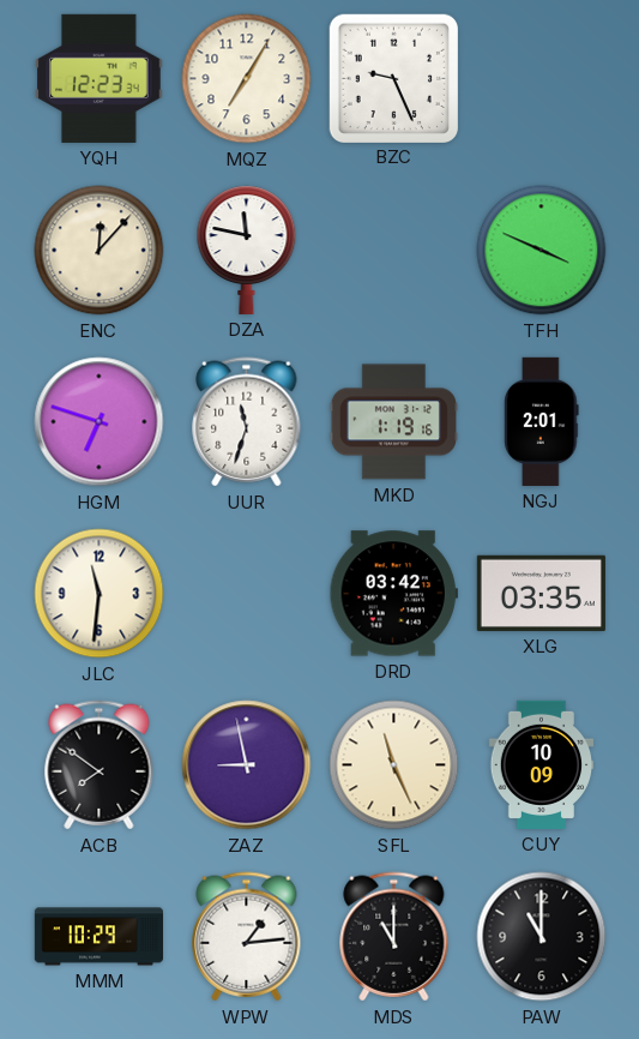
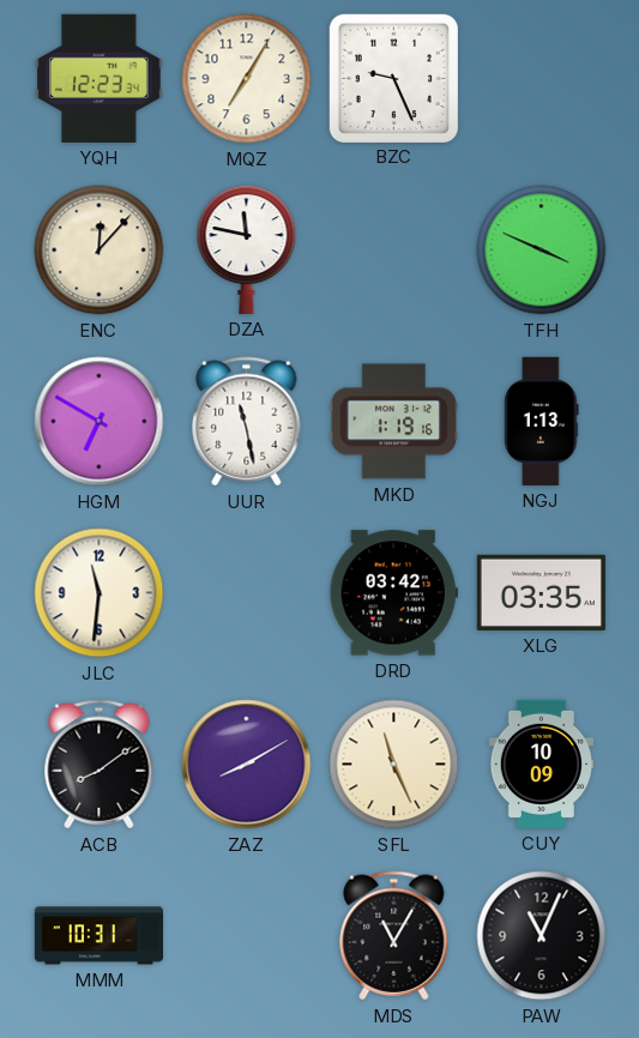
HGM: 6:48 -> 6:50
UUR: 11:33 -> 11:28
NGJ: 2:01 -> 1:13
ACB: 7:51 -> 8:09
ZAZ: 8:58 -> 8:10
MMM: 10:29 -> 10:31
WPW: 1:14 -> none
MDS: 11:00 -> 11:05
PAW: 11:00 -> 11:04
